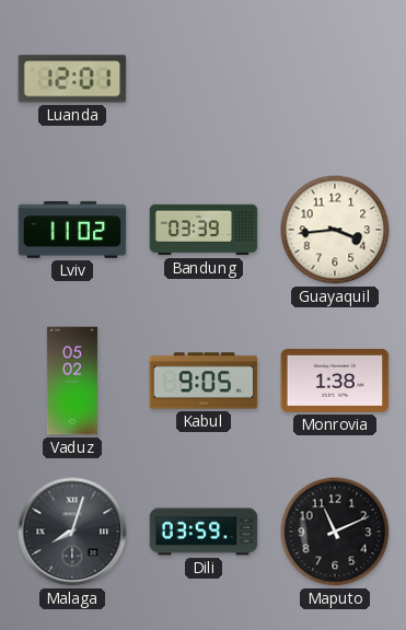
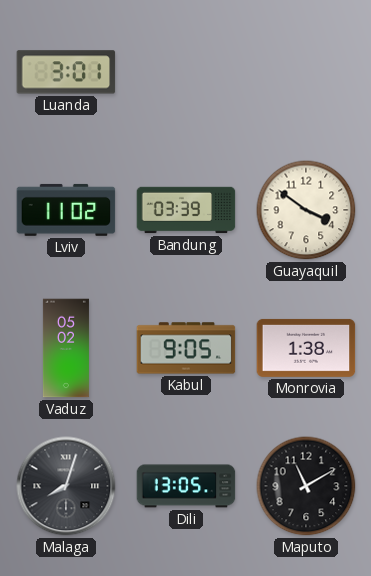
Luanda: 12:01 -> 3:01
Guayaquil: 3:44 -> 3:51
Dili: 03:59 -> 13:05
Maputo: 11:11 -> 11:10
